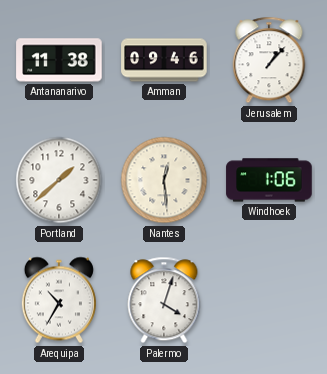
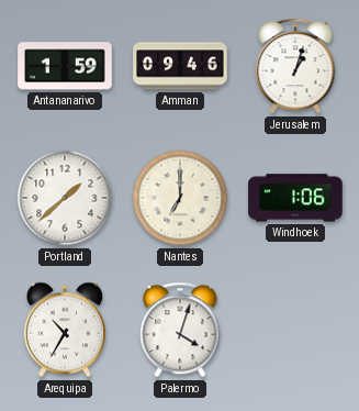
Antananarivo: 11:38 -> 1:59
Jerusalem: 1:07 -> 1:03
Nantes: 12:29 -> 7:00
